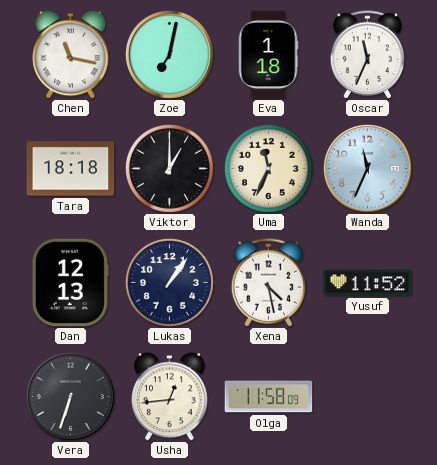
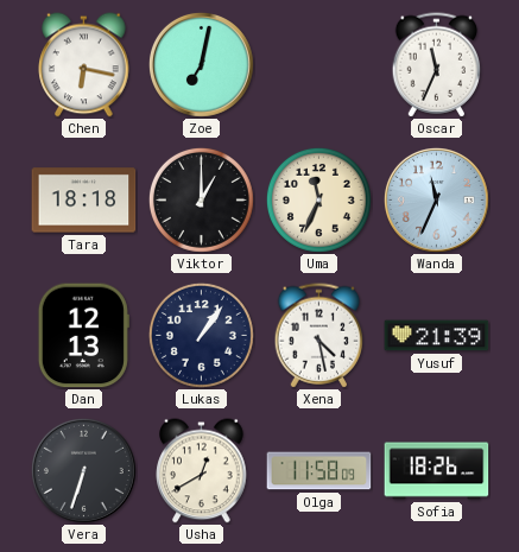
Chen: 11:17 -> 6:17
Eva: 1:18 -> none
Yusuf: 11:52 -> 21:39
Usha: 12:44 -> 12:40
Sofia: none -> 18:26
